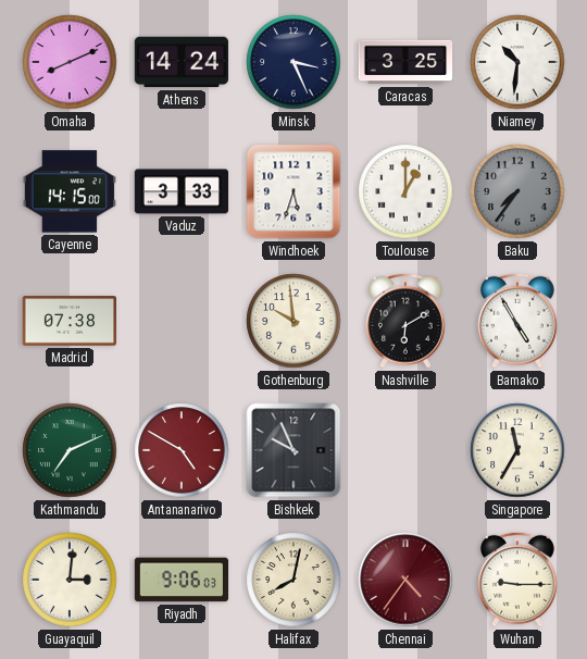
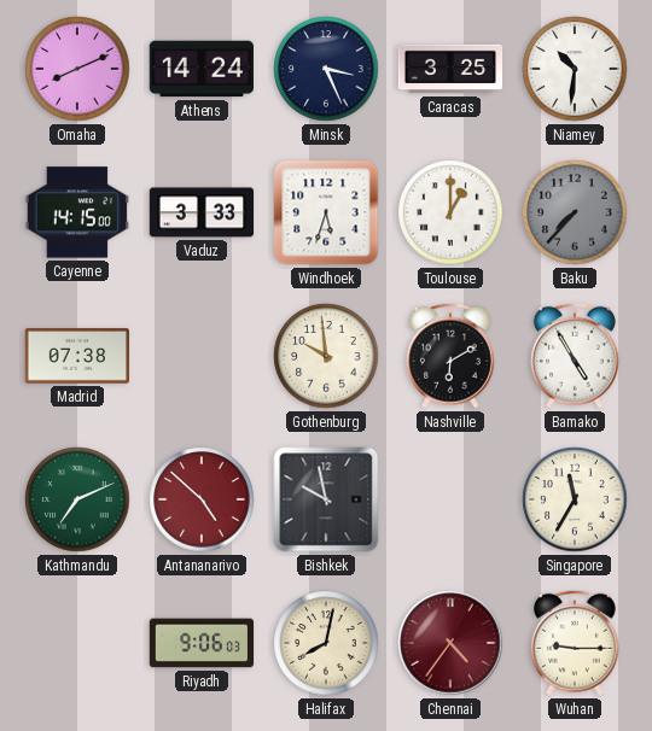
Baku: 7:36 -> 7:37
Antananarivo: 4:50 -> 4:52
Bishkek: 9:56 -> 9:58
Guayaquil: 3:01 -> none
